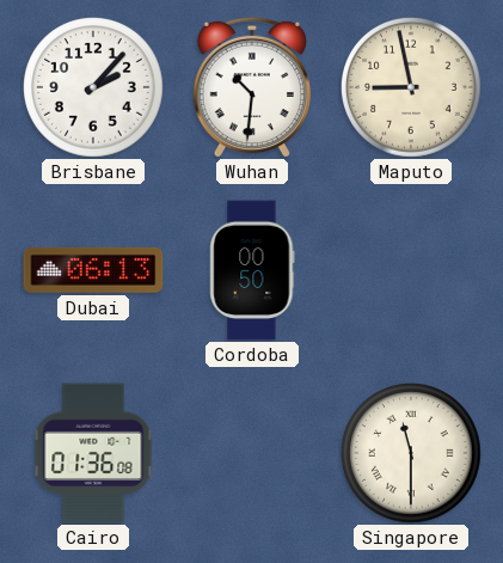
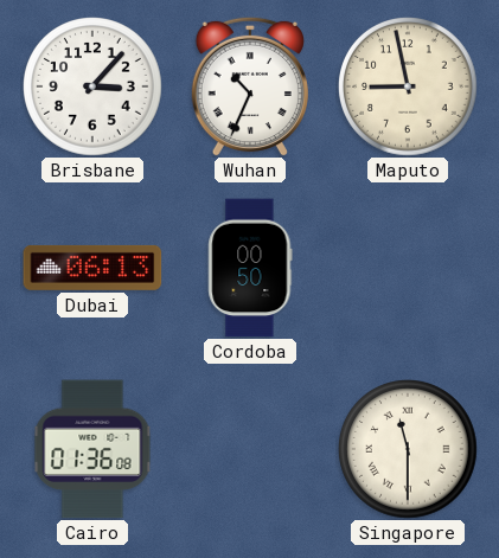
Brisbane: 2:07 -> 3:07
Wuhan: 10:31 -> 10:34
